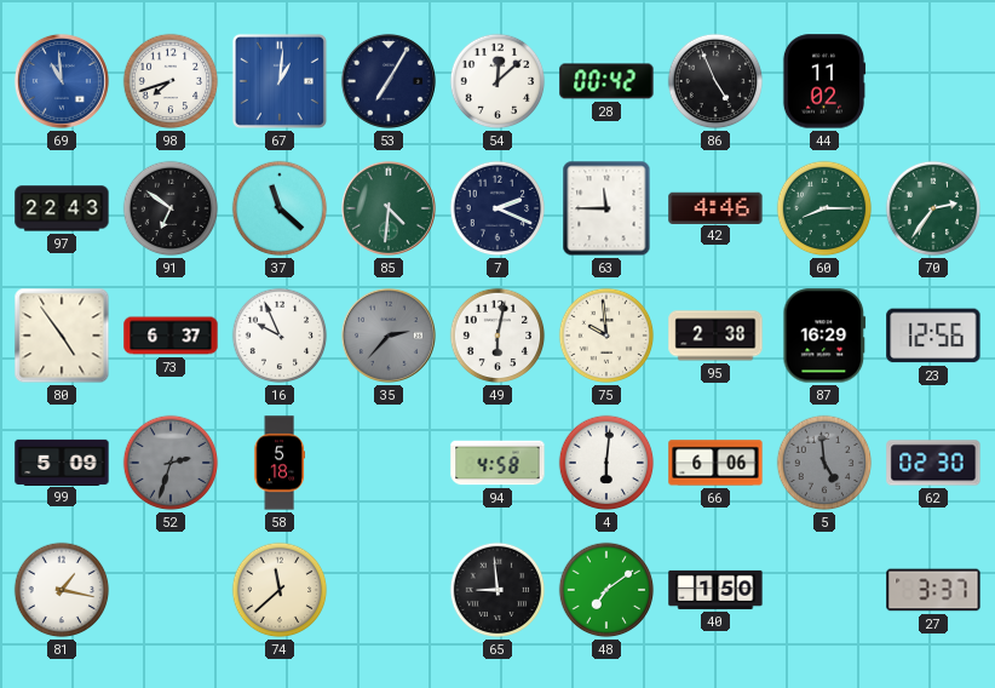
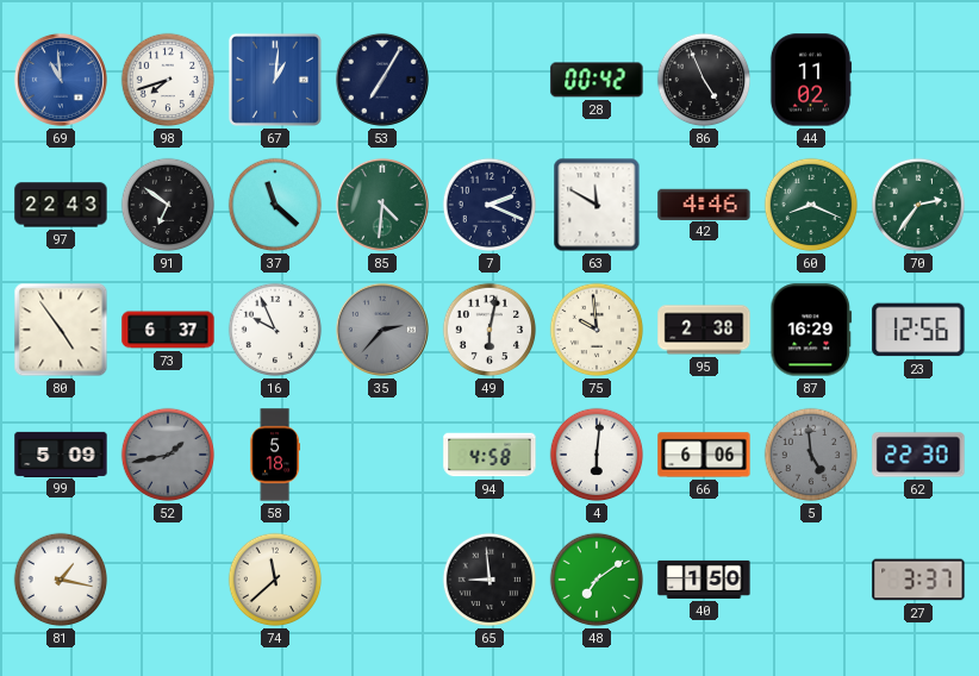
54: 12:08 -> none
63: 11:45 -> 11:50
60: 8:15 -> 8:19
52: 2:33 -> 1:43
62: 02:30 -> 22:30
